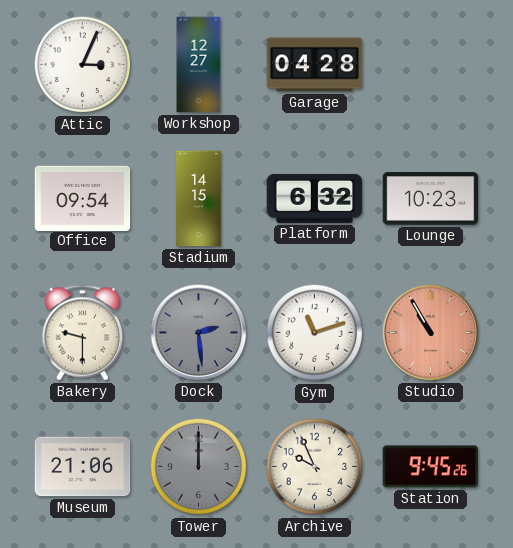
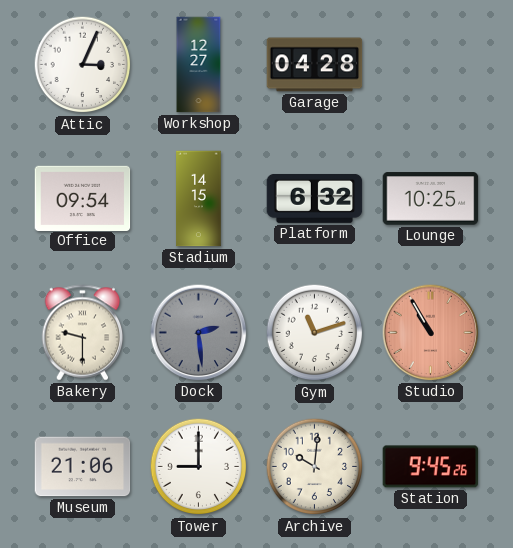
Lounge: 10:23 -> 10:25
Tower: 12:00 -> 9:00
Tower dial: grey -> white
Archive: 9:56 -> 10:01
